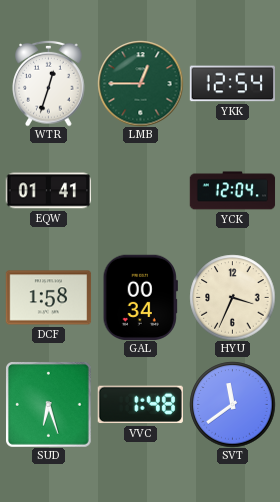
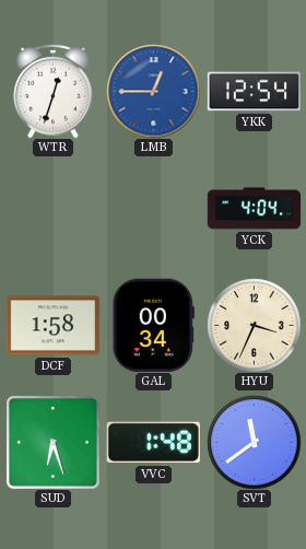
LMB dial: green -> blue
EQW: 01:41 -> none
YCK: 12:04 -> 4:04
